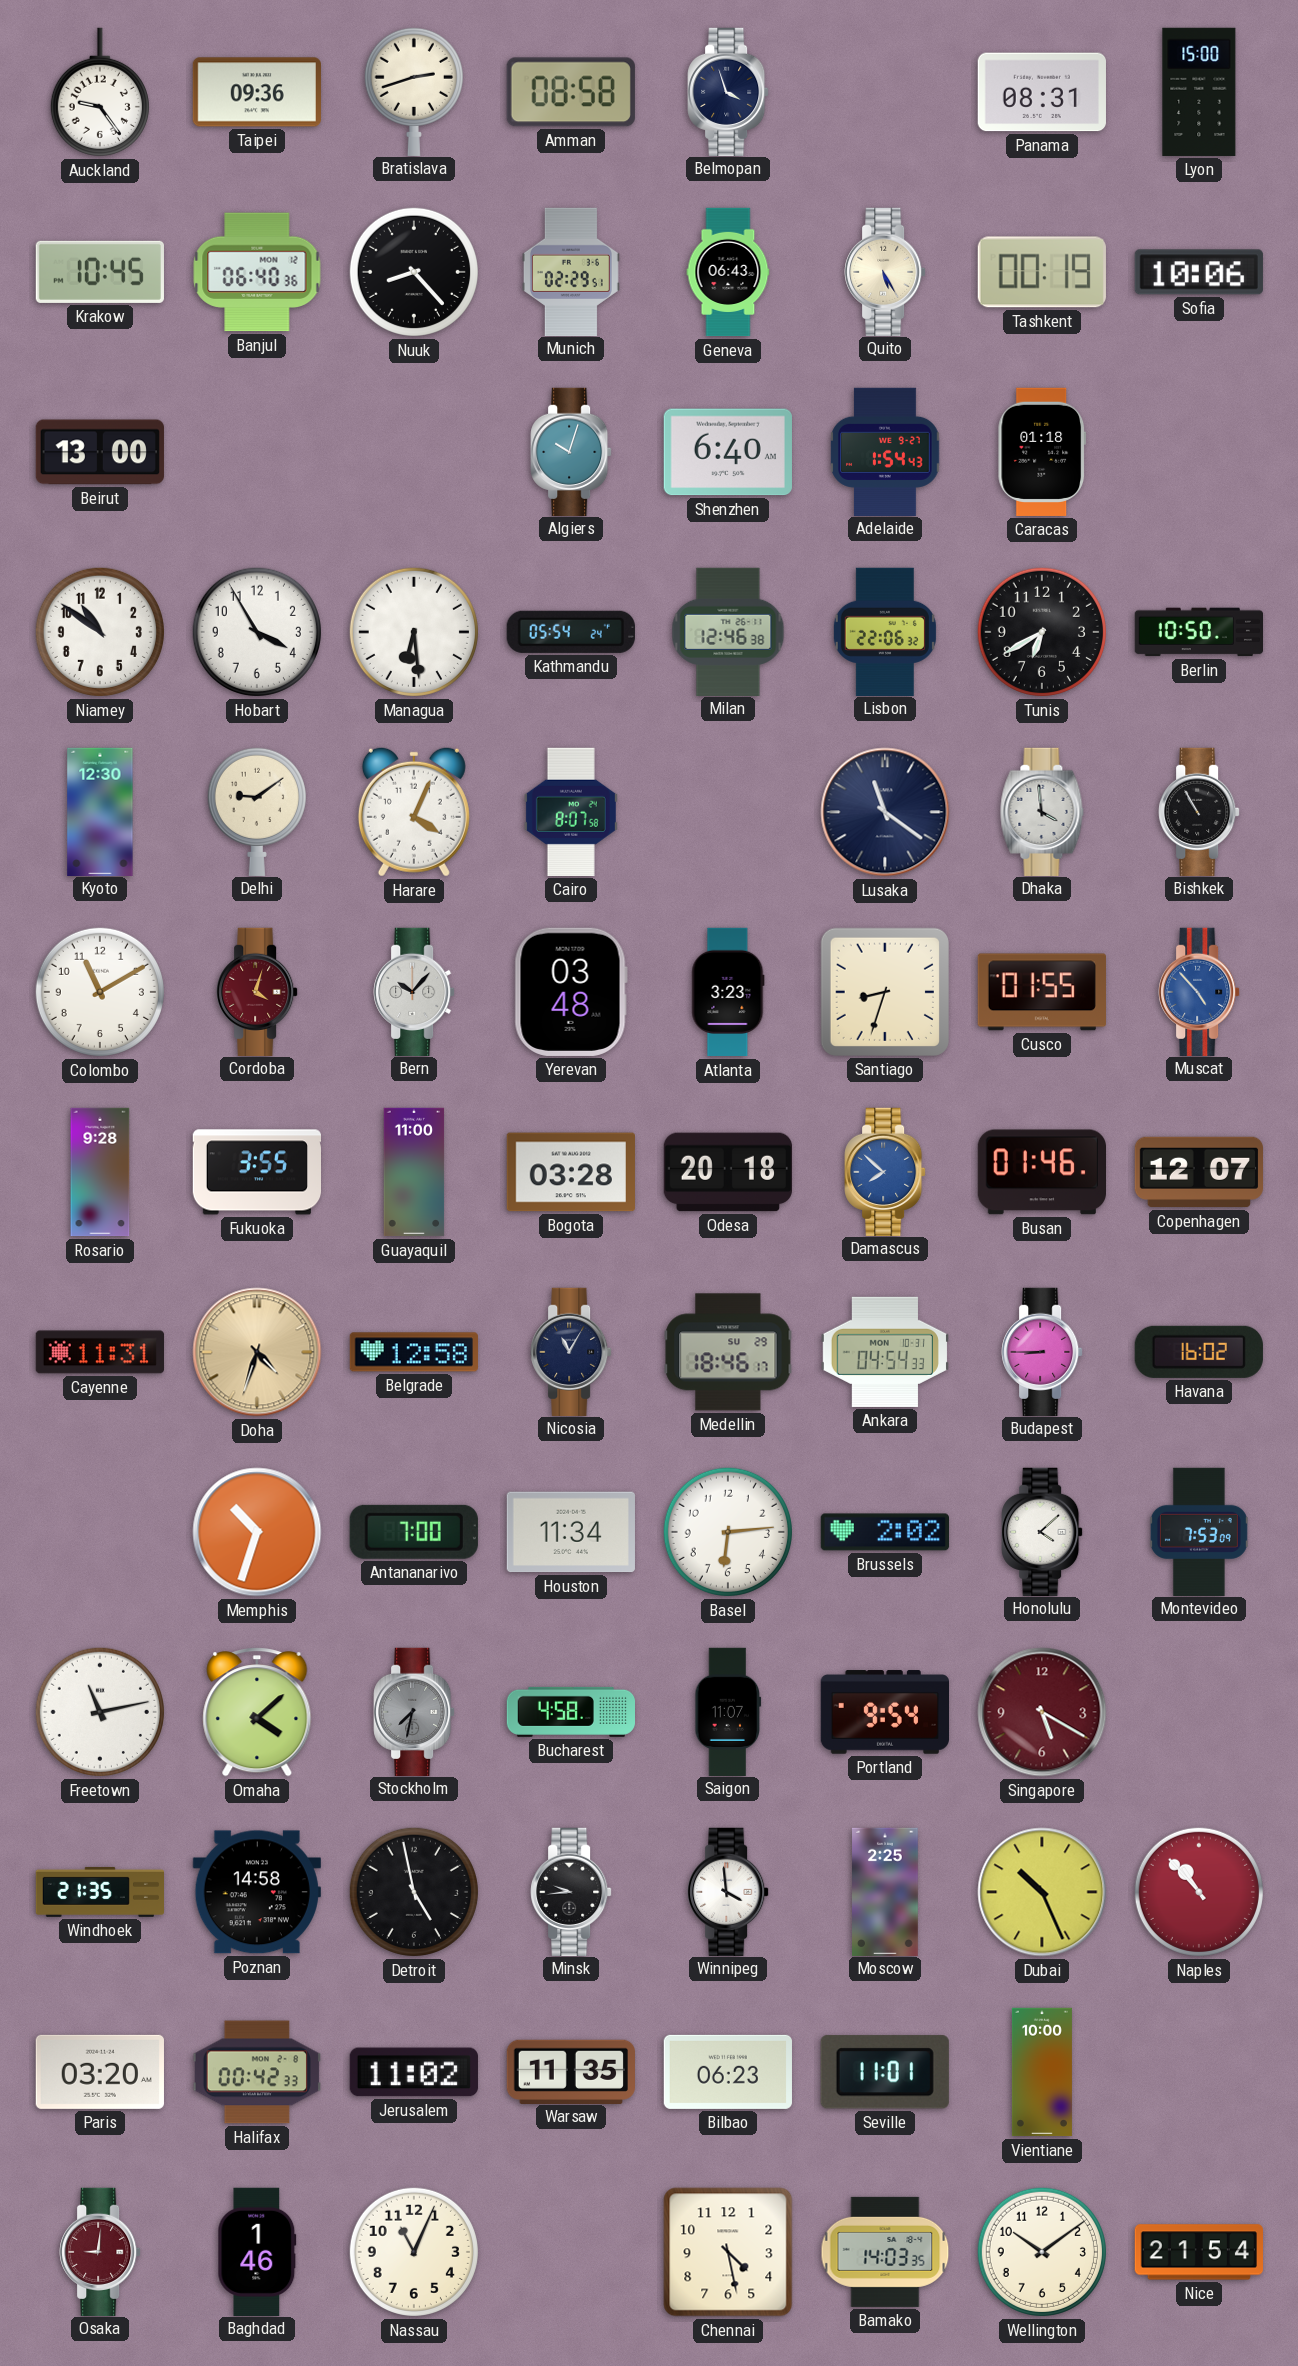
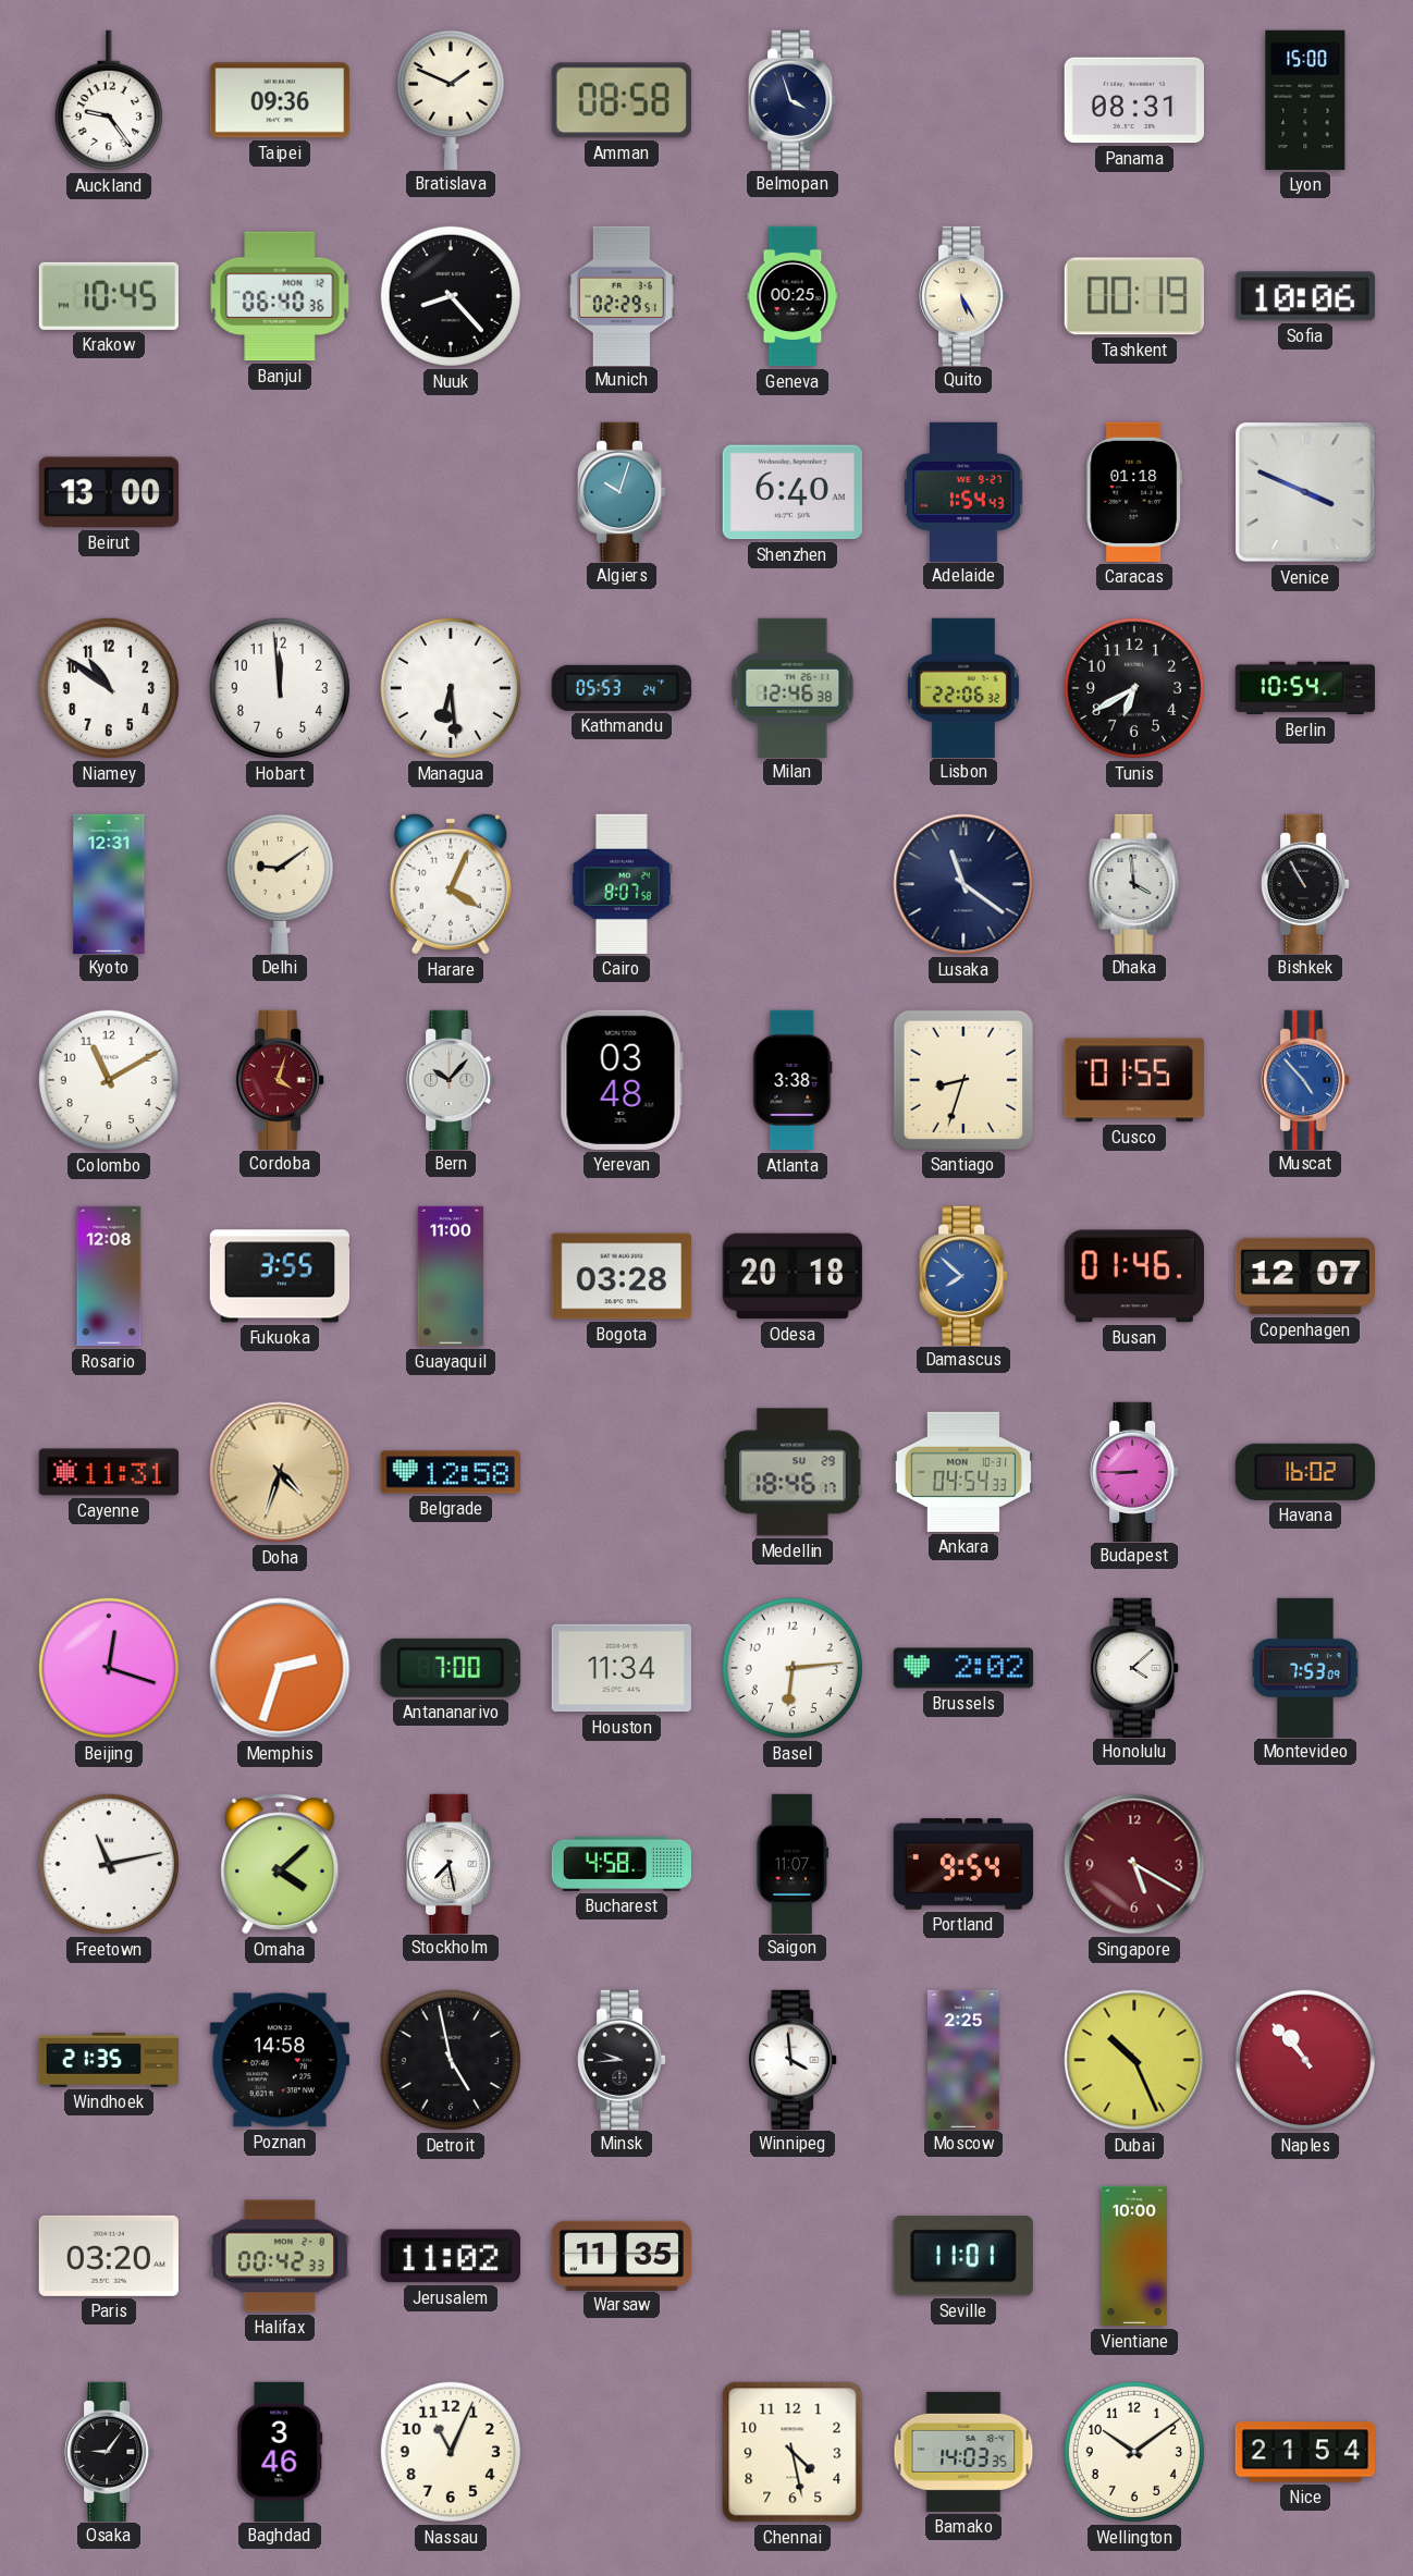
Bratislava: 2:42 -> 1:49
Geneva: 06:43 -> 00:25
Venice: none -> 3:49
Hobart: 3:55 -> 11:59
Kathmandu: 05:54 -> 05:53
Berlin: 10:50 -> 10:54
Kyoto: 12:30 -> 12:31
Atlanta: 3:23 -> 3:38
Rosario: 9:28 -> 12:08
Nicosia: 11:05 -> none
Beijing: none -> 12:18
Memphis: 10:33 -> 2:33
Stockholm: 7:32 -> 7:28
Stockholm dial: grey -> white
Bilbao: 06:23 -> none
Osaka: 9:01 -> 9:06
Osaka dial: burgundy -> black
Baghdad: 1:46 -> 3:46
